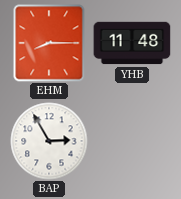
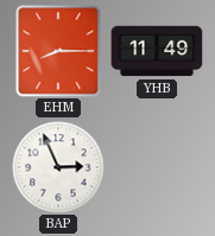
YHB: 11:48 -> 11:49
BAP: 2:55 -> 2:56
